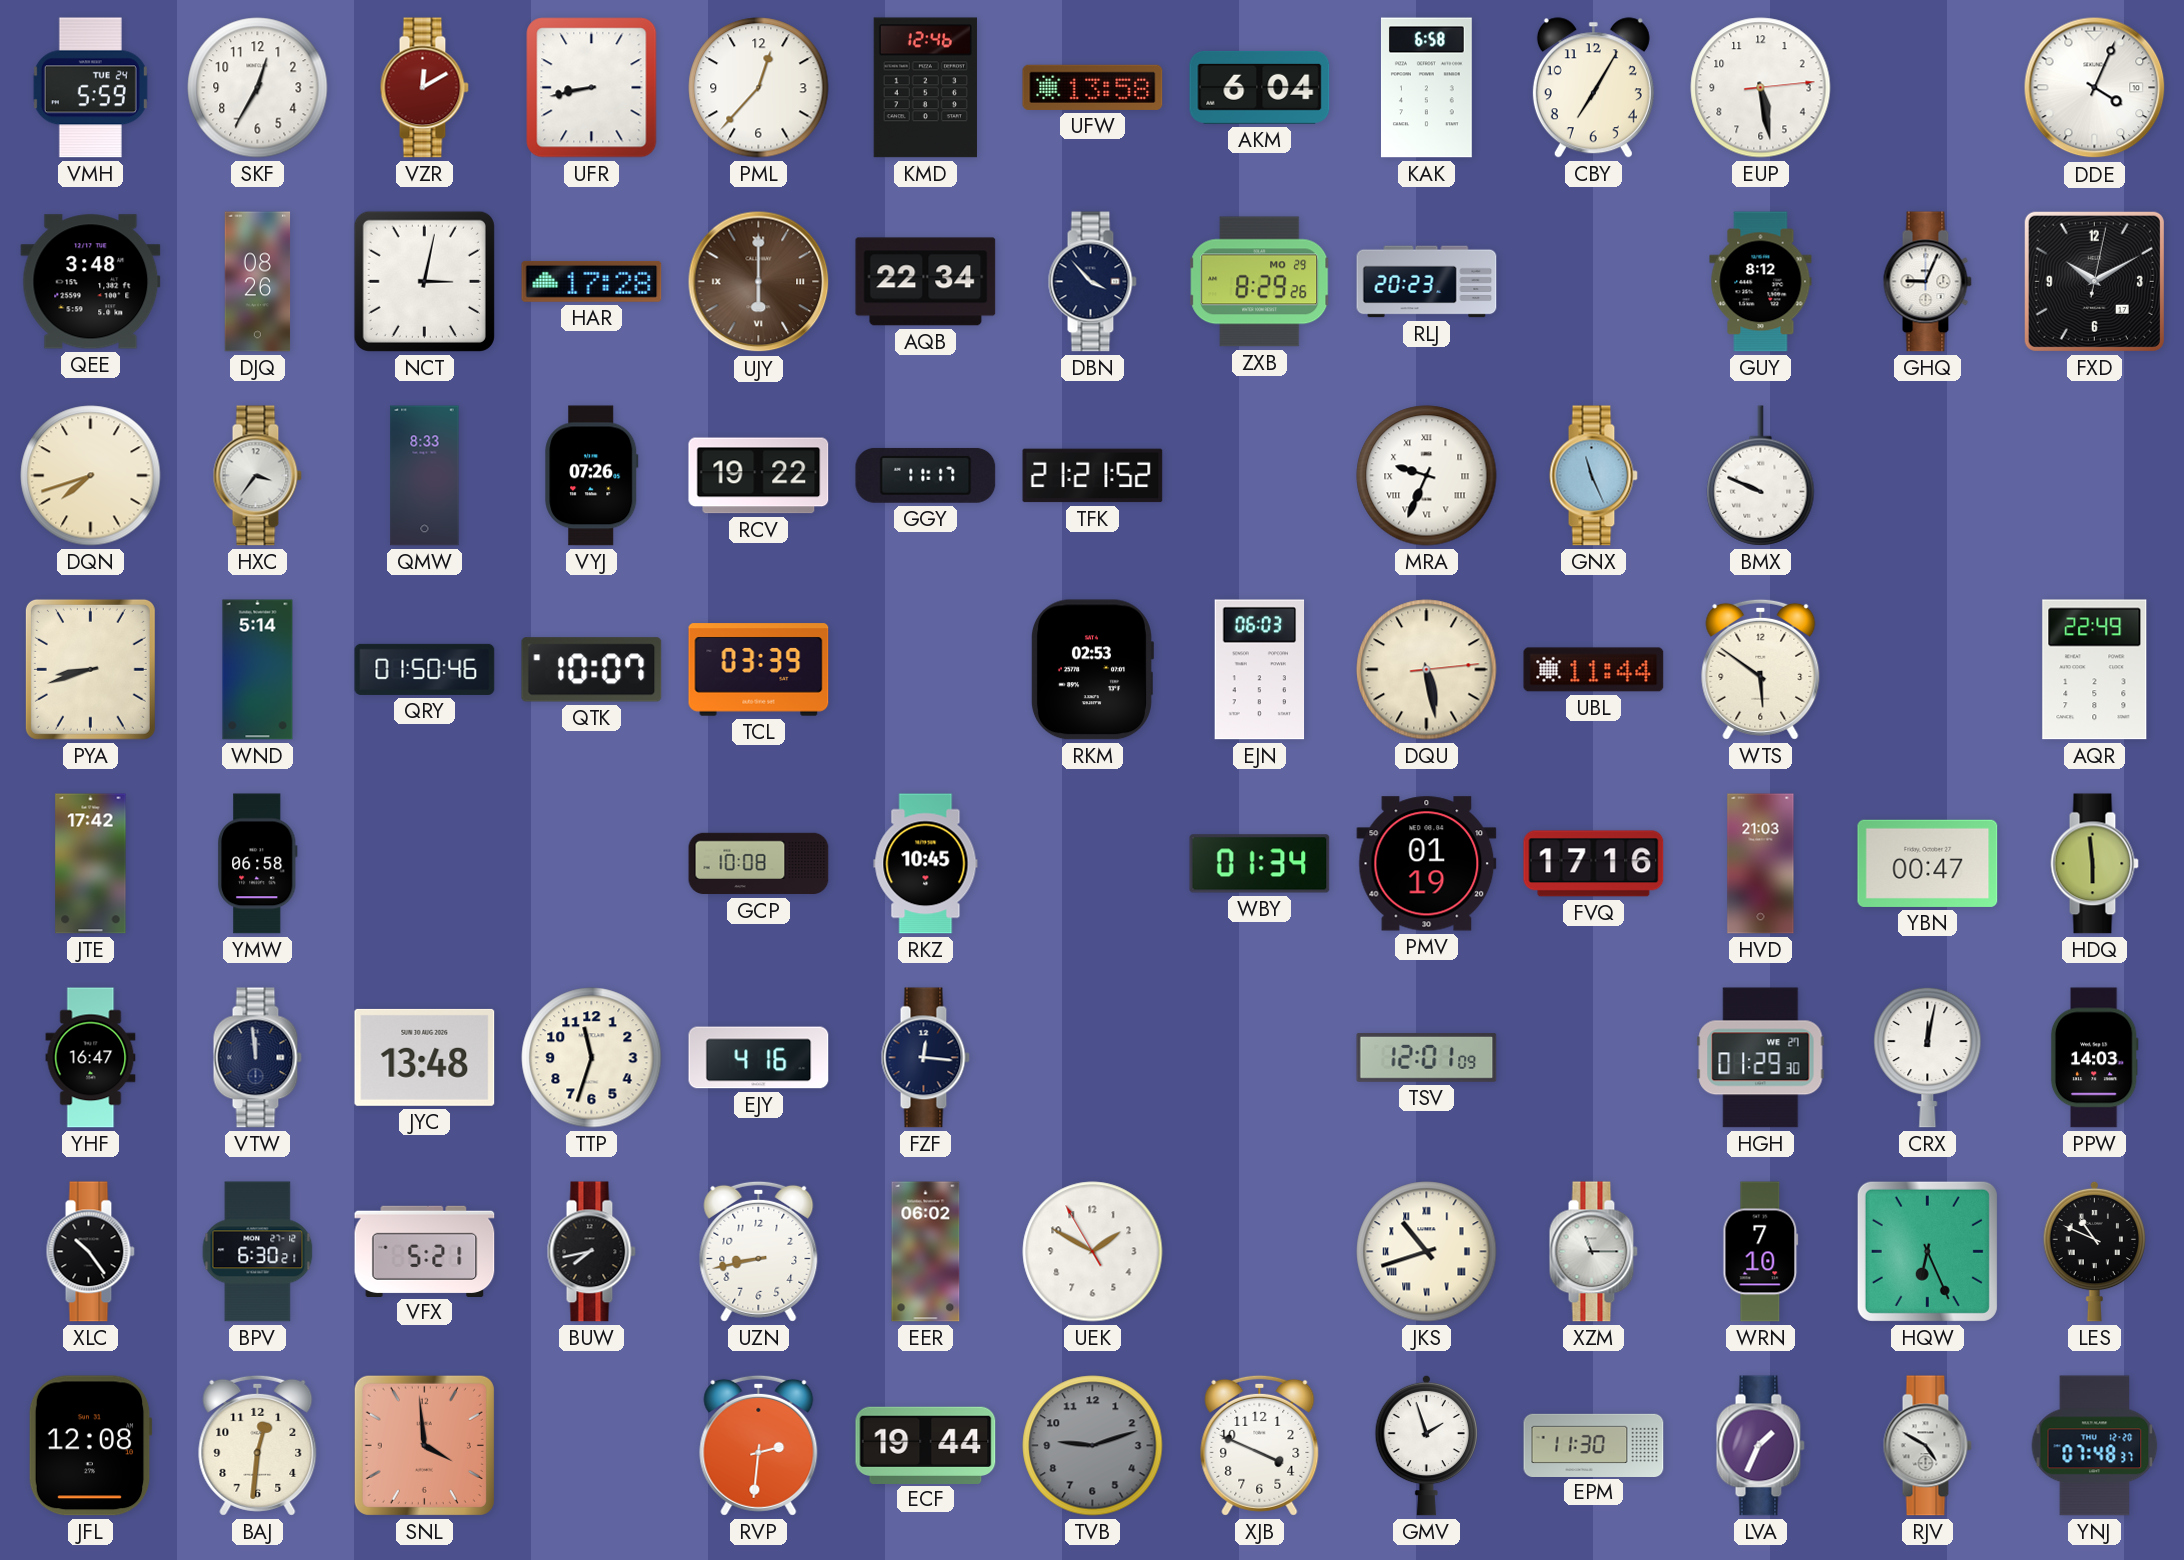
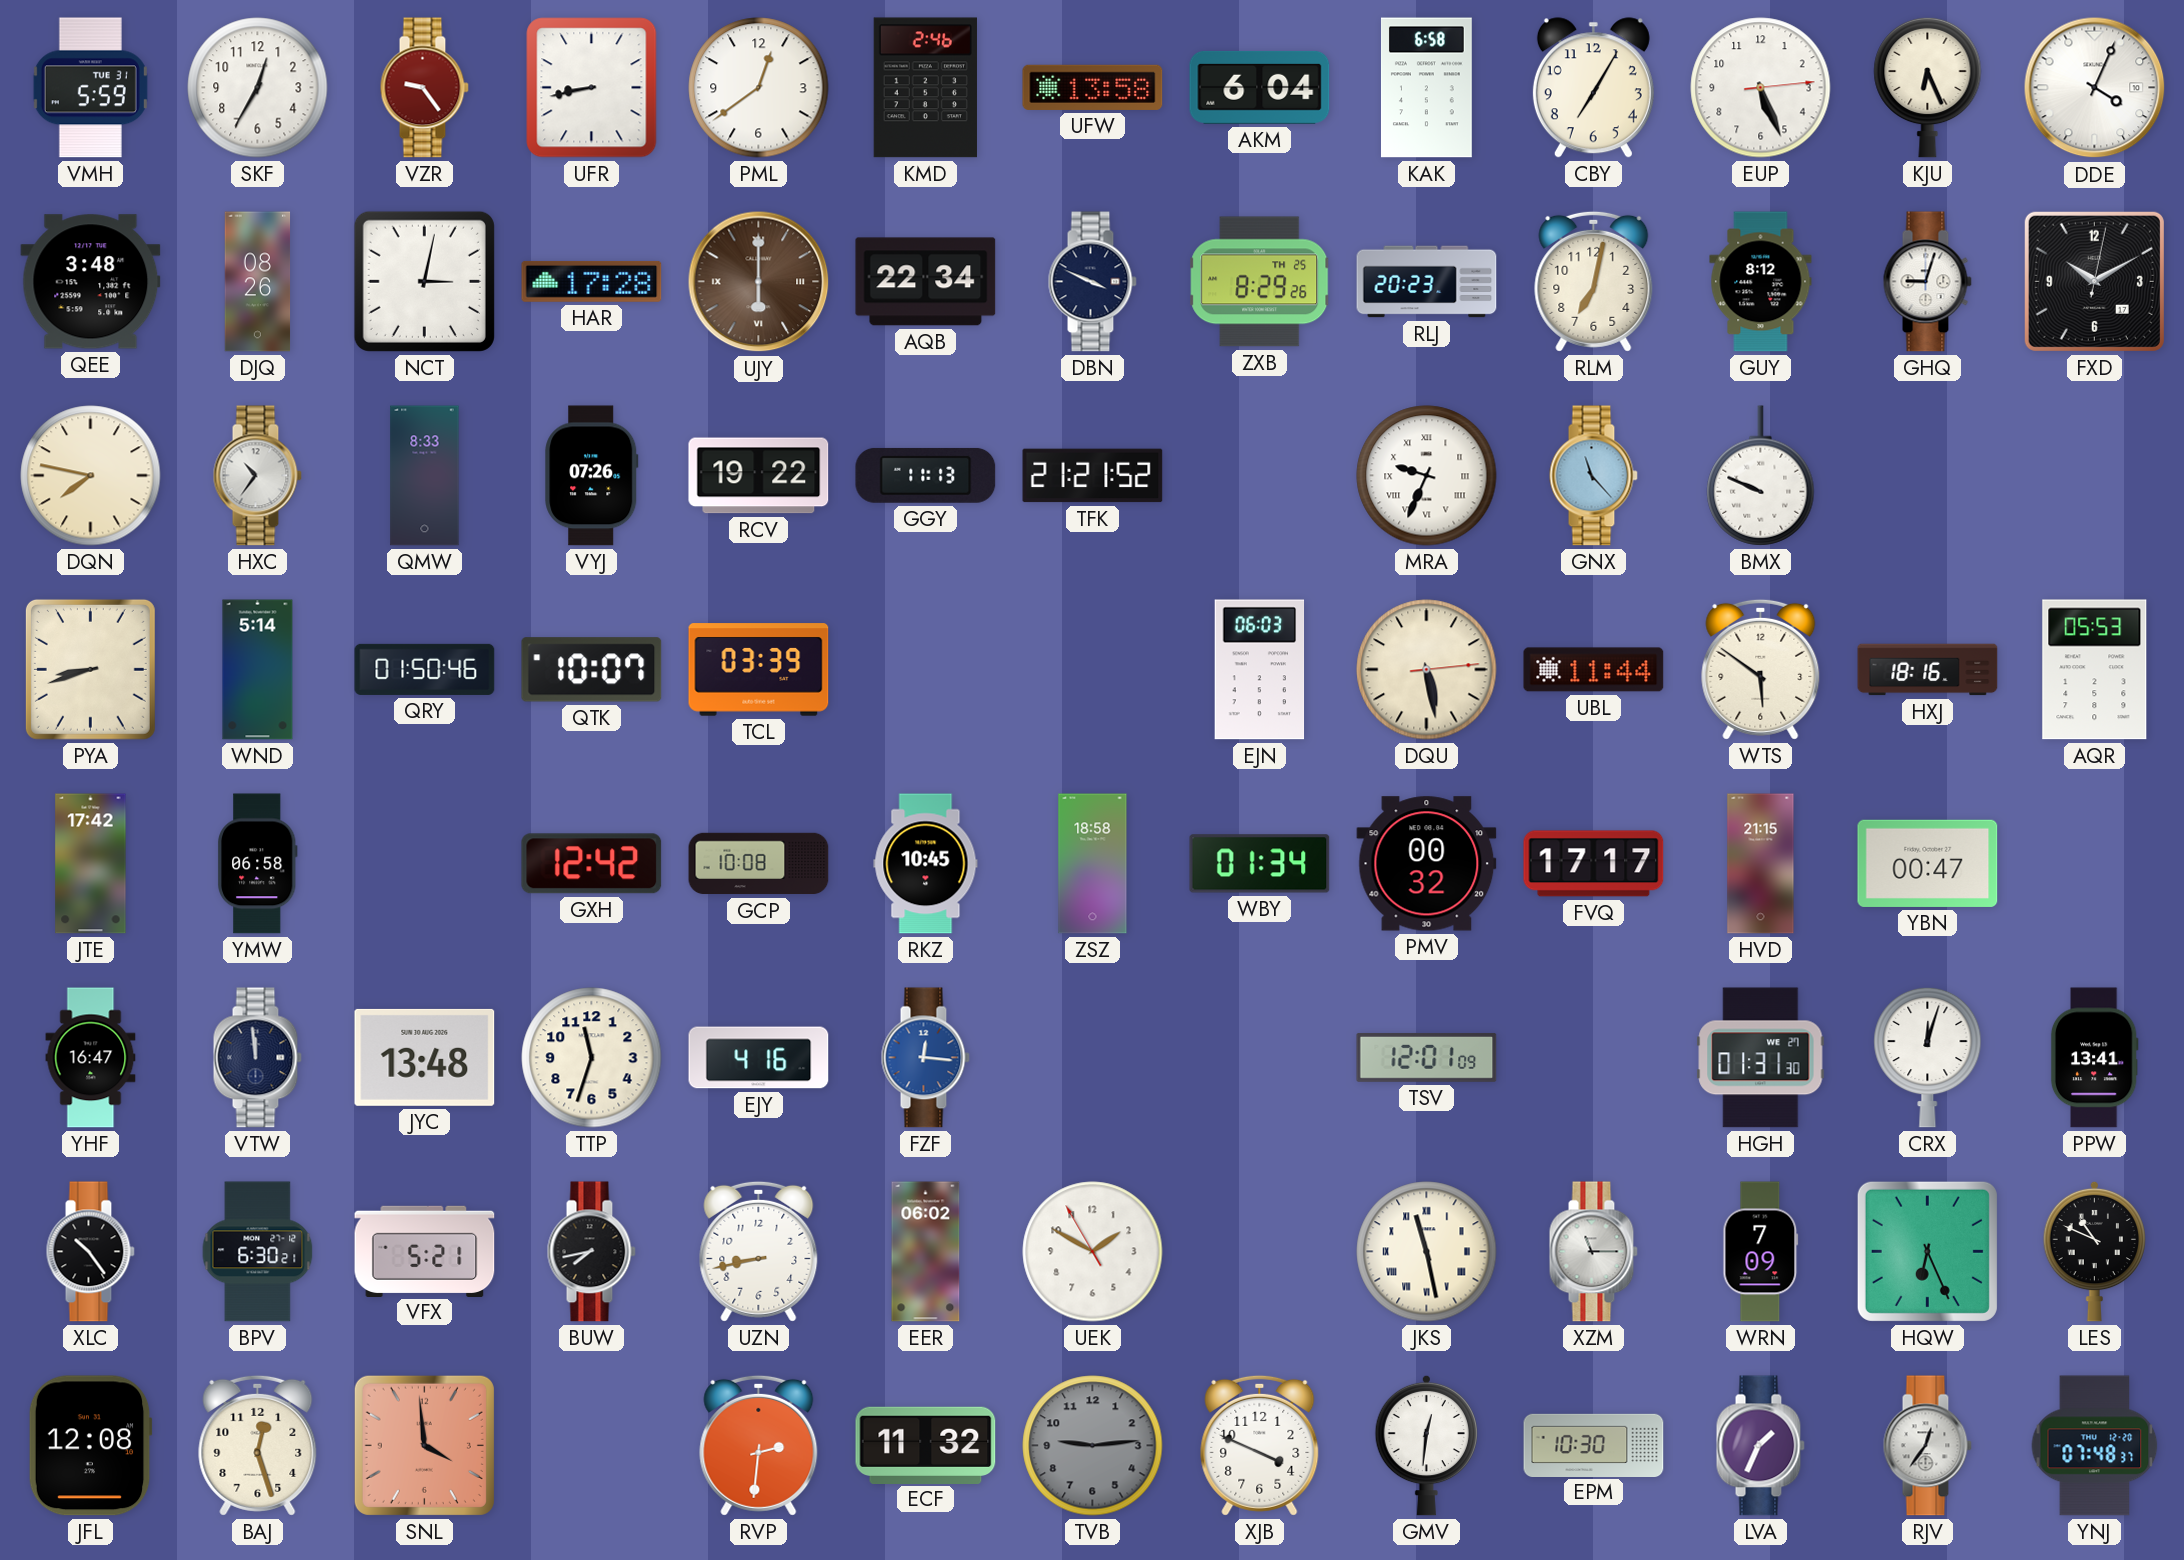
VMH date: TUE 24 -> TUE 31
VZR: 12:10 -> 9:24
PML: 12:37 -> 12:39
KMD: 12:46 -> 2:46
EUP: 5:28 -> 5:26
KJU: none -> 6:26
DBN: 3:53 -> 3:49
ZXB date: MO 29 -> TH 25
RLM: none -> 7:02
GHQ: 9:04 -> 9:03
DQN: 7:42 -> 7:47
HXC: 3:36 -> 10:36
GGY: 11:17 -> 11:13
GNX: 11:26 -> 11:23
RKM: 02:53 -> none
HXJ: none -> 18:16
AQR: 22:49 -> 05:53
GXH: none -> 12:42
ZSZ: none -> 18:58
PMV: 01:19 -> 00:32
FVQ: 17:16 -> 17:17
HVD: 21:03 -> 21:15
HDQ: 5:59 -> none
FZF dial: navy -> blue
HGH: 01:29 -> 01:31
CRX: 12:02 -> 12:03
PPW: 14:03 -> 13:41
JKS: 10:42 -> 11:28
WRN: 7:10 -> 7:09
BAJ: 12:31 -> 12:27
ECF: 19:44 -> 11:32
TVB: 9:12 -> 9:14
GMV: 1:57 -> 12:31
EPM: 11:30 -> 10:30
RJV: 4:50 -> 12:36
